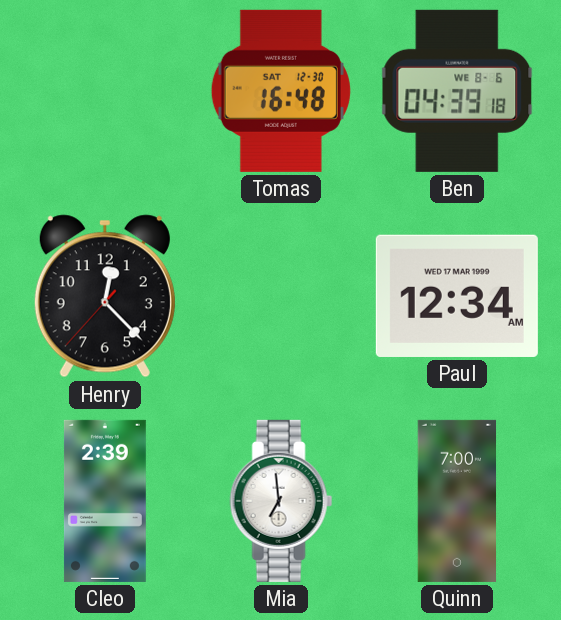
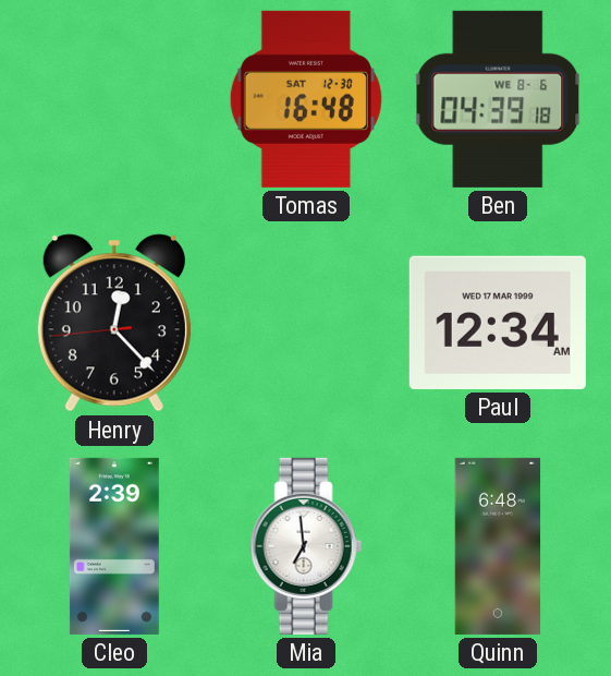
Henry: 12:22:37 -> 12:22:44
Quinn: 7:00 -> 6:48
